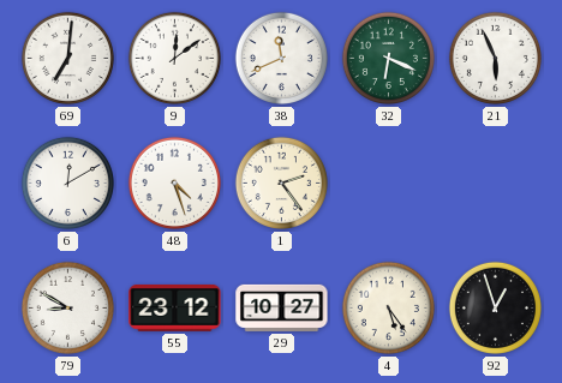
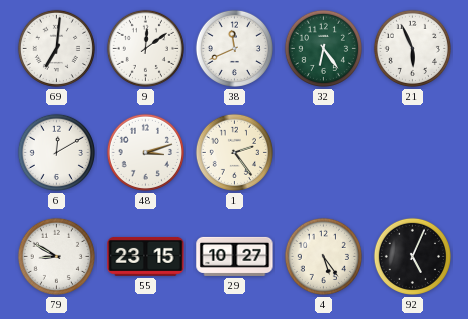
32: 6:19 -> 6:24
48: 4:27 -> 3:12
55: 23:12 -> 23:15
92: 12:57 -> 5:04
